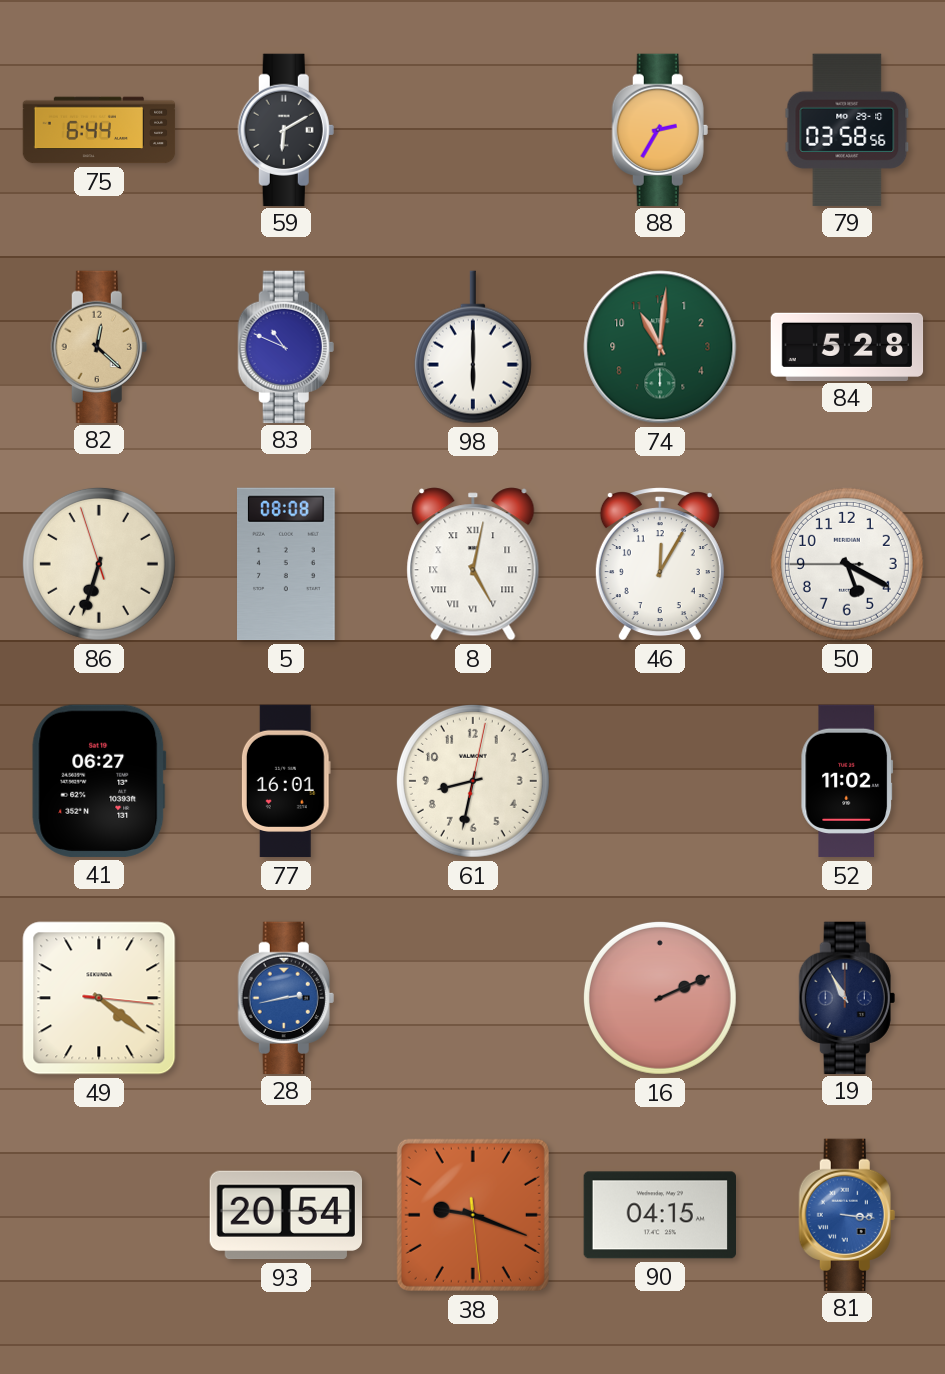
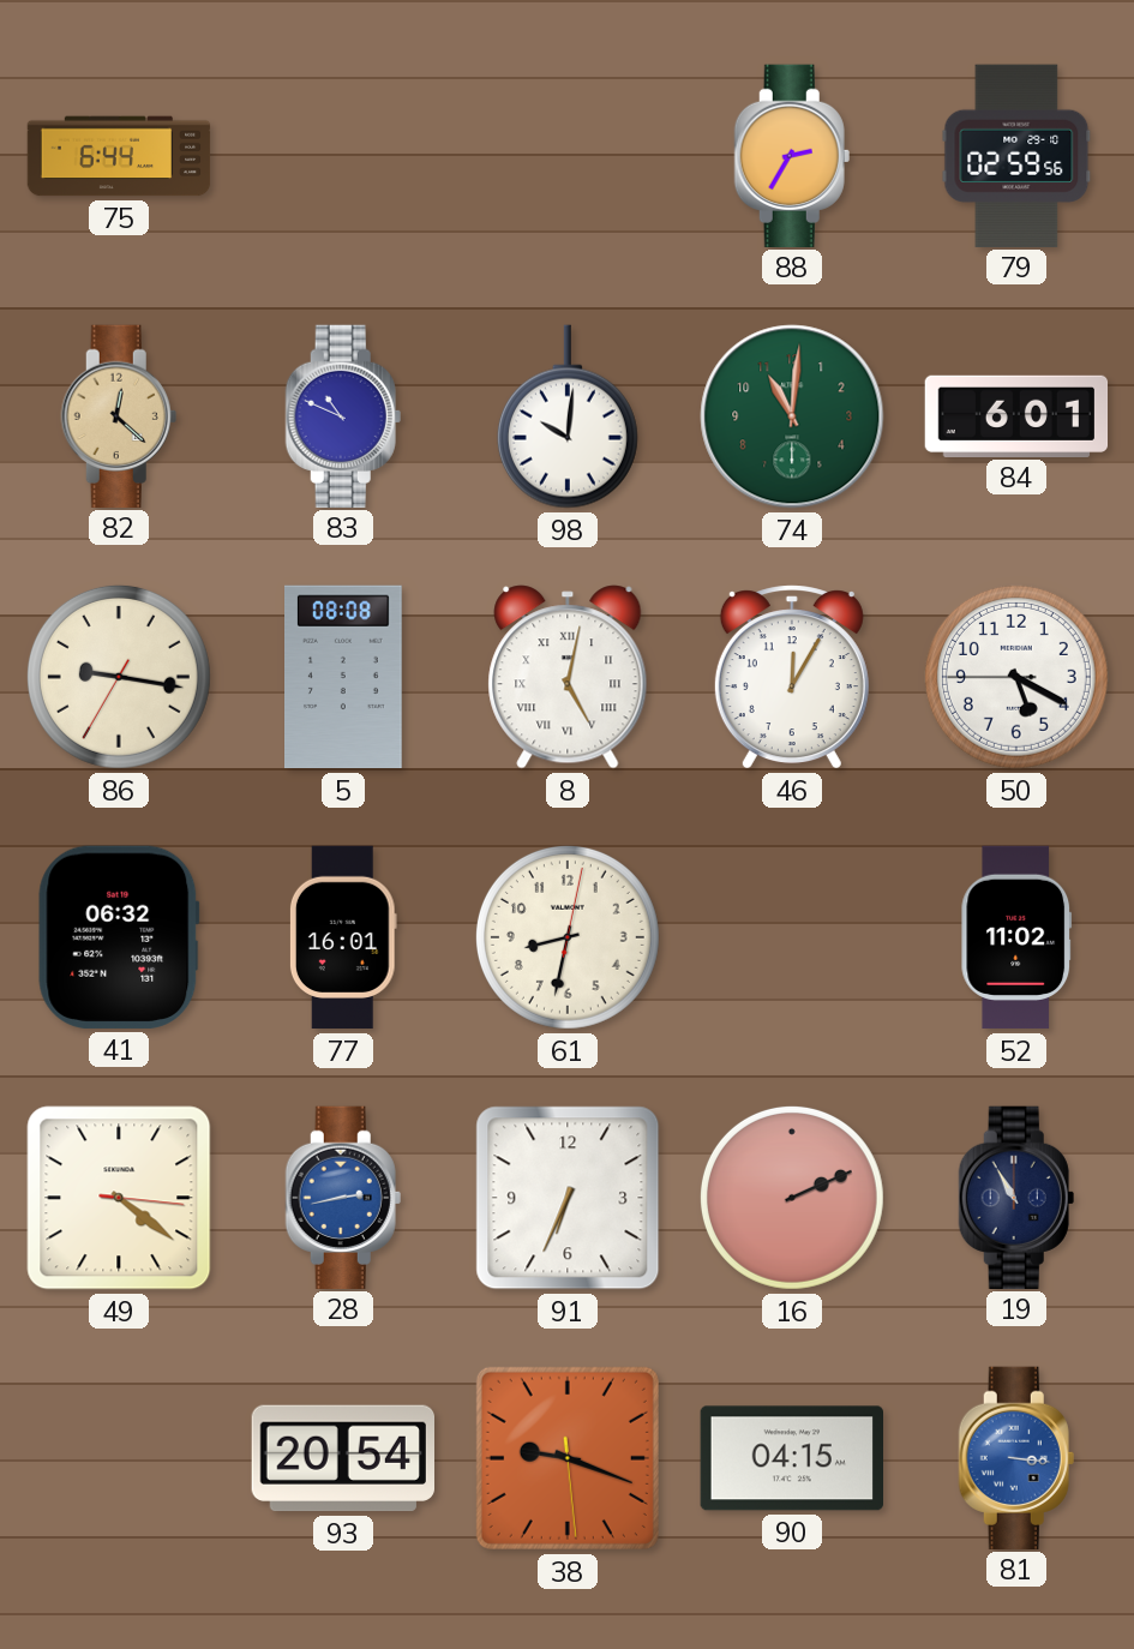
59: 6:10 -> none
79: 03:58 -> 02:59
98: 6:00 -> 10:01
84: 5:28 -> 6:01
86: 6:32 -> 9:16
41: 06:27 -> 06:32
91: none -> 6:34
